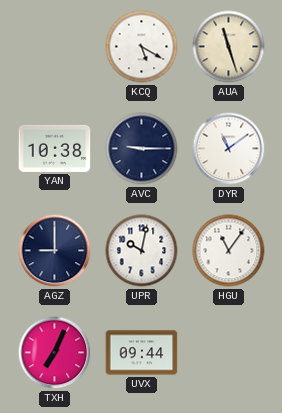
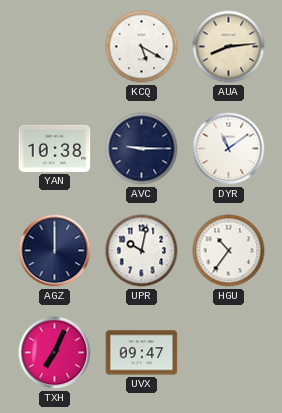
AUA: 11:27 -> 8:14
AGZ: 9:00 -> 12:00
HGU: 11:06 -> 10:36
UVX: 09:44 -> 09:47
